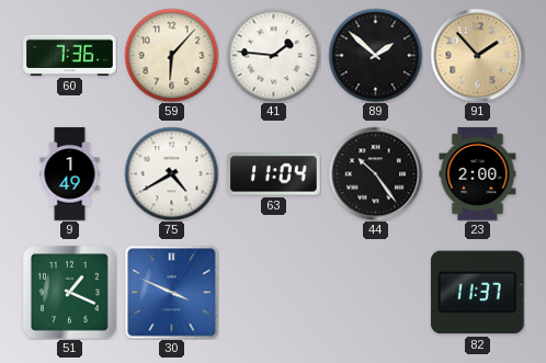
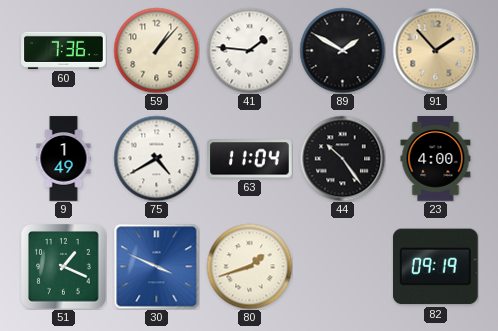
59: 6:07 -> 1:07
89: 1:52 -> 1:50
23: 2:00 -> 4:00
80: none -> 1:42
82: 11:37 -> 09:19
